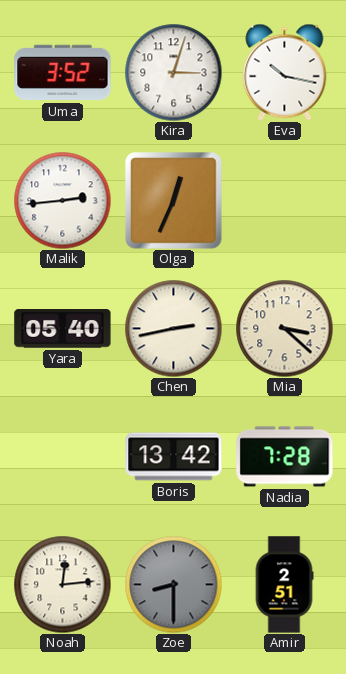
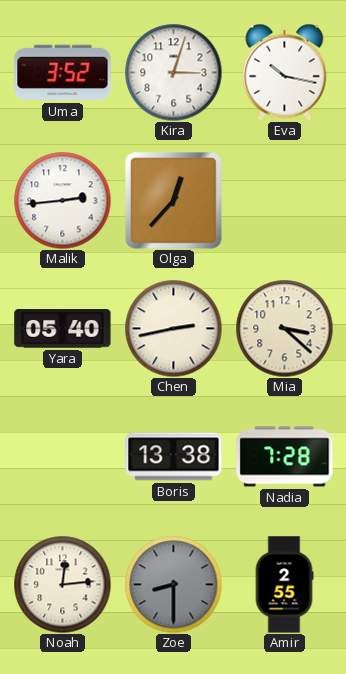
Olga: 12:34 -> 12:37
Boris: 13:42 -> 13:38
Amir: 2:51 -> 2:55
